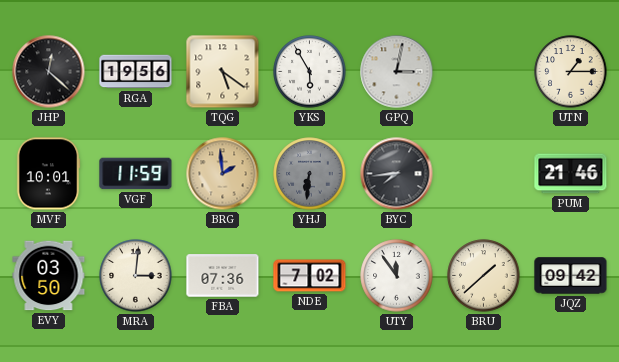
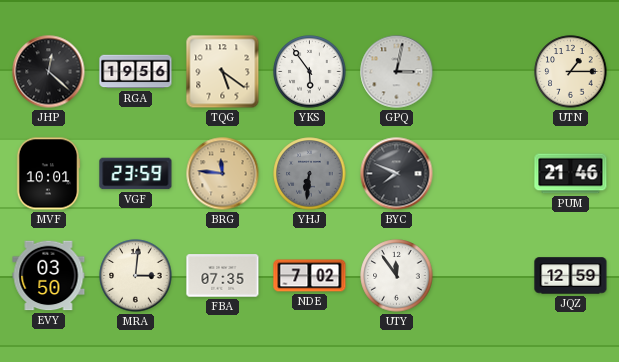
YKS: 5:55 -> 5:54
VGF: 11:59 -> 23:59
BRG: 1:59 -> 11:46
BYC: 7:44 -> 7:49
FBA: 07:36 -> 07:35
BRU: 1:38 -> none
JQZ: 09:42 -> 12:59
